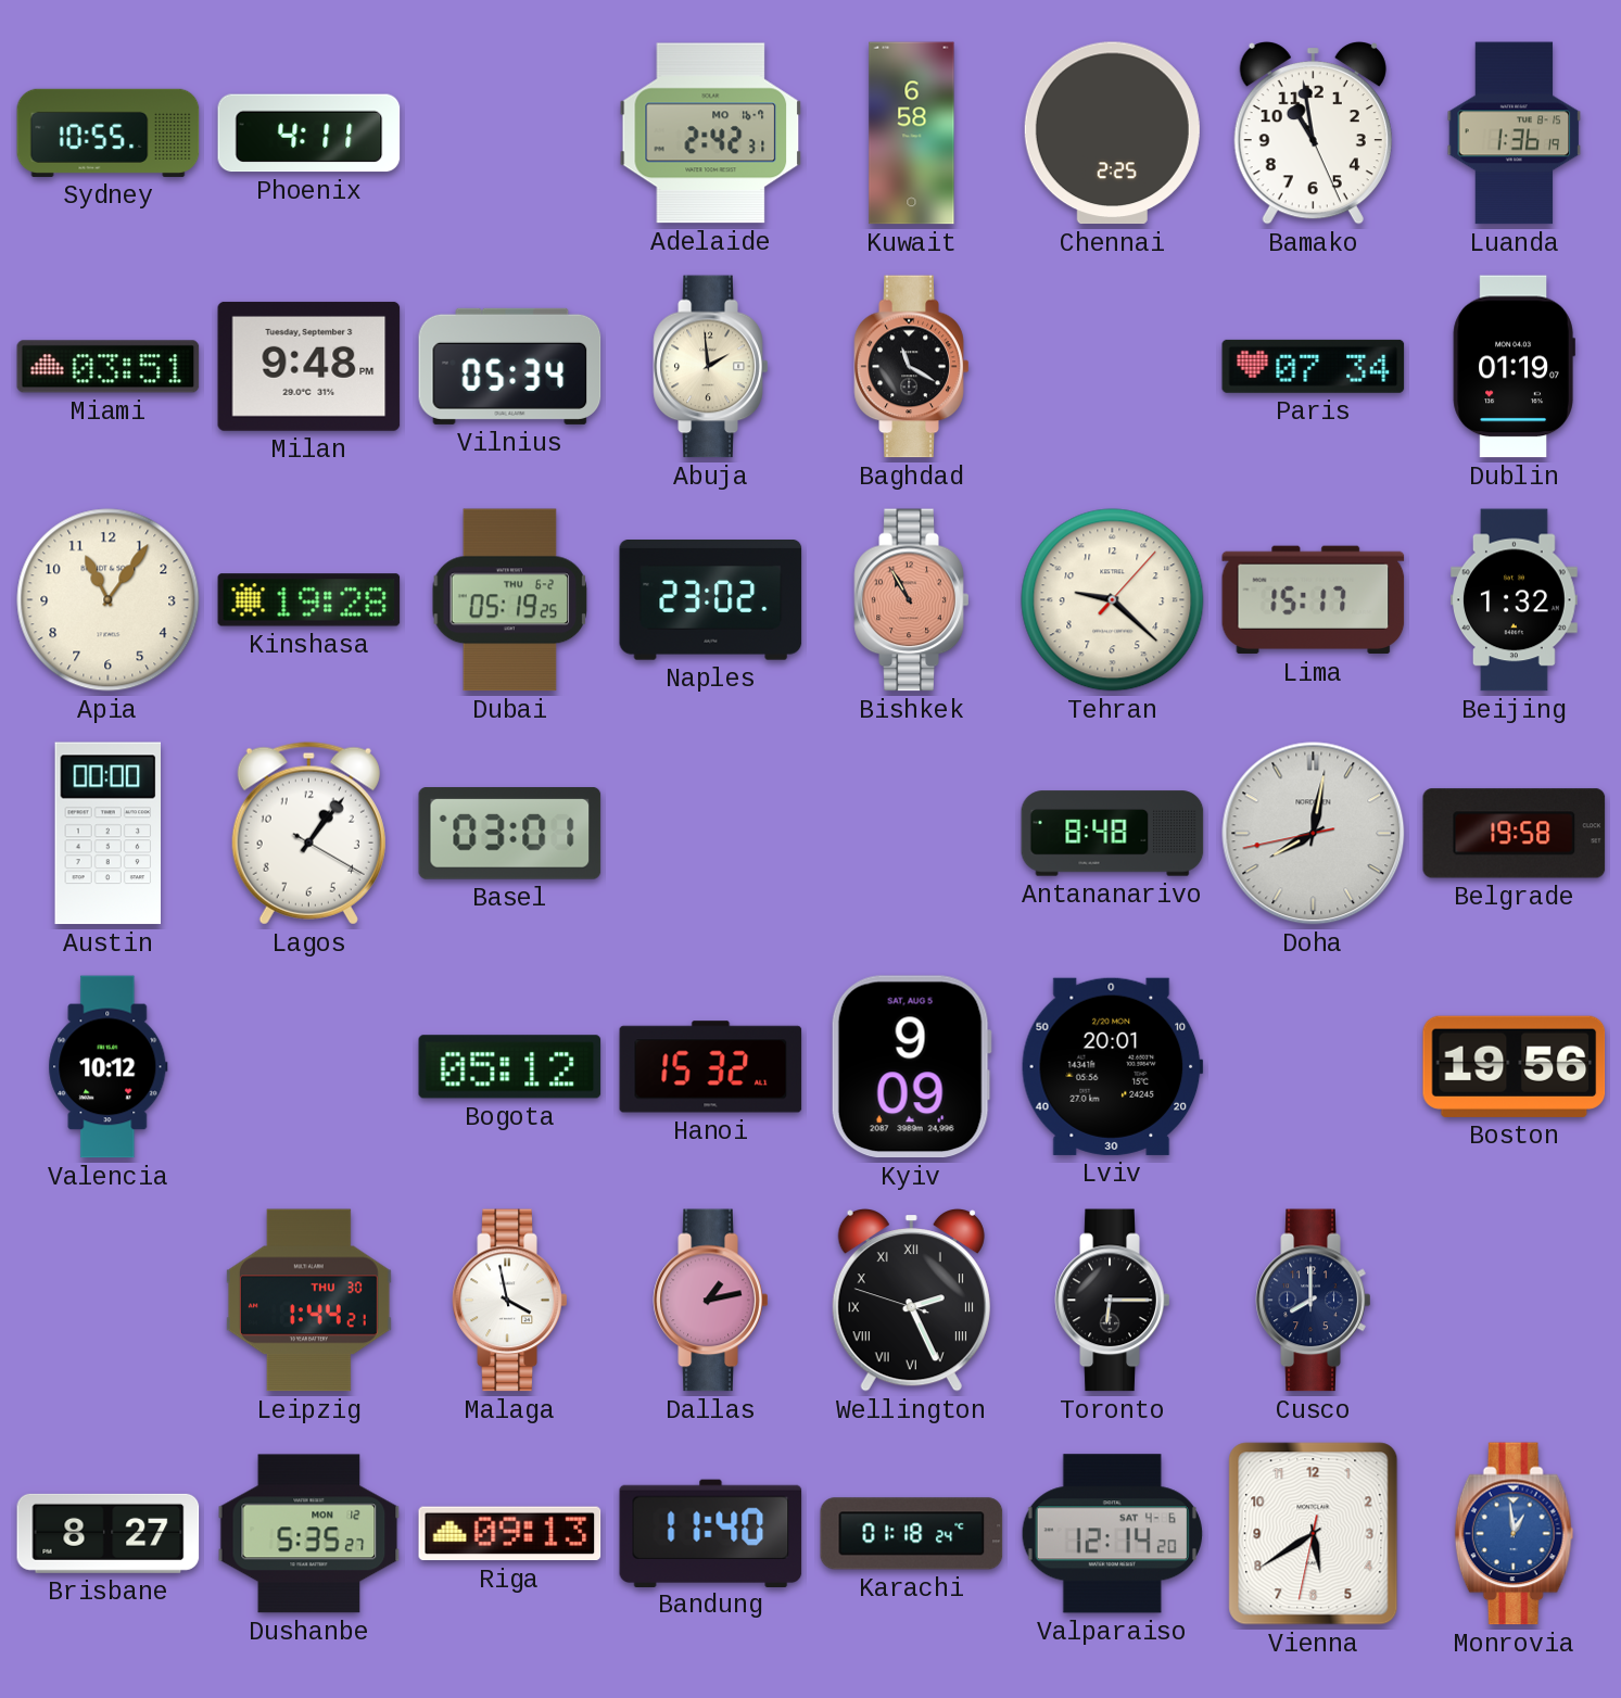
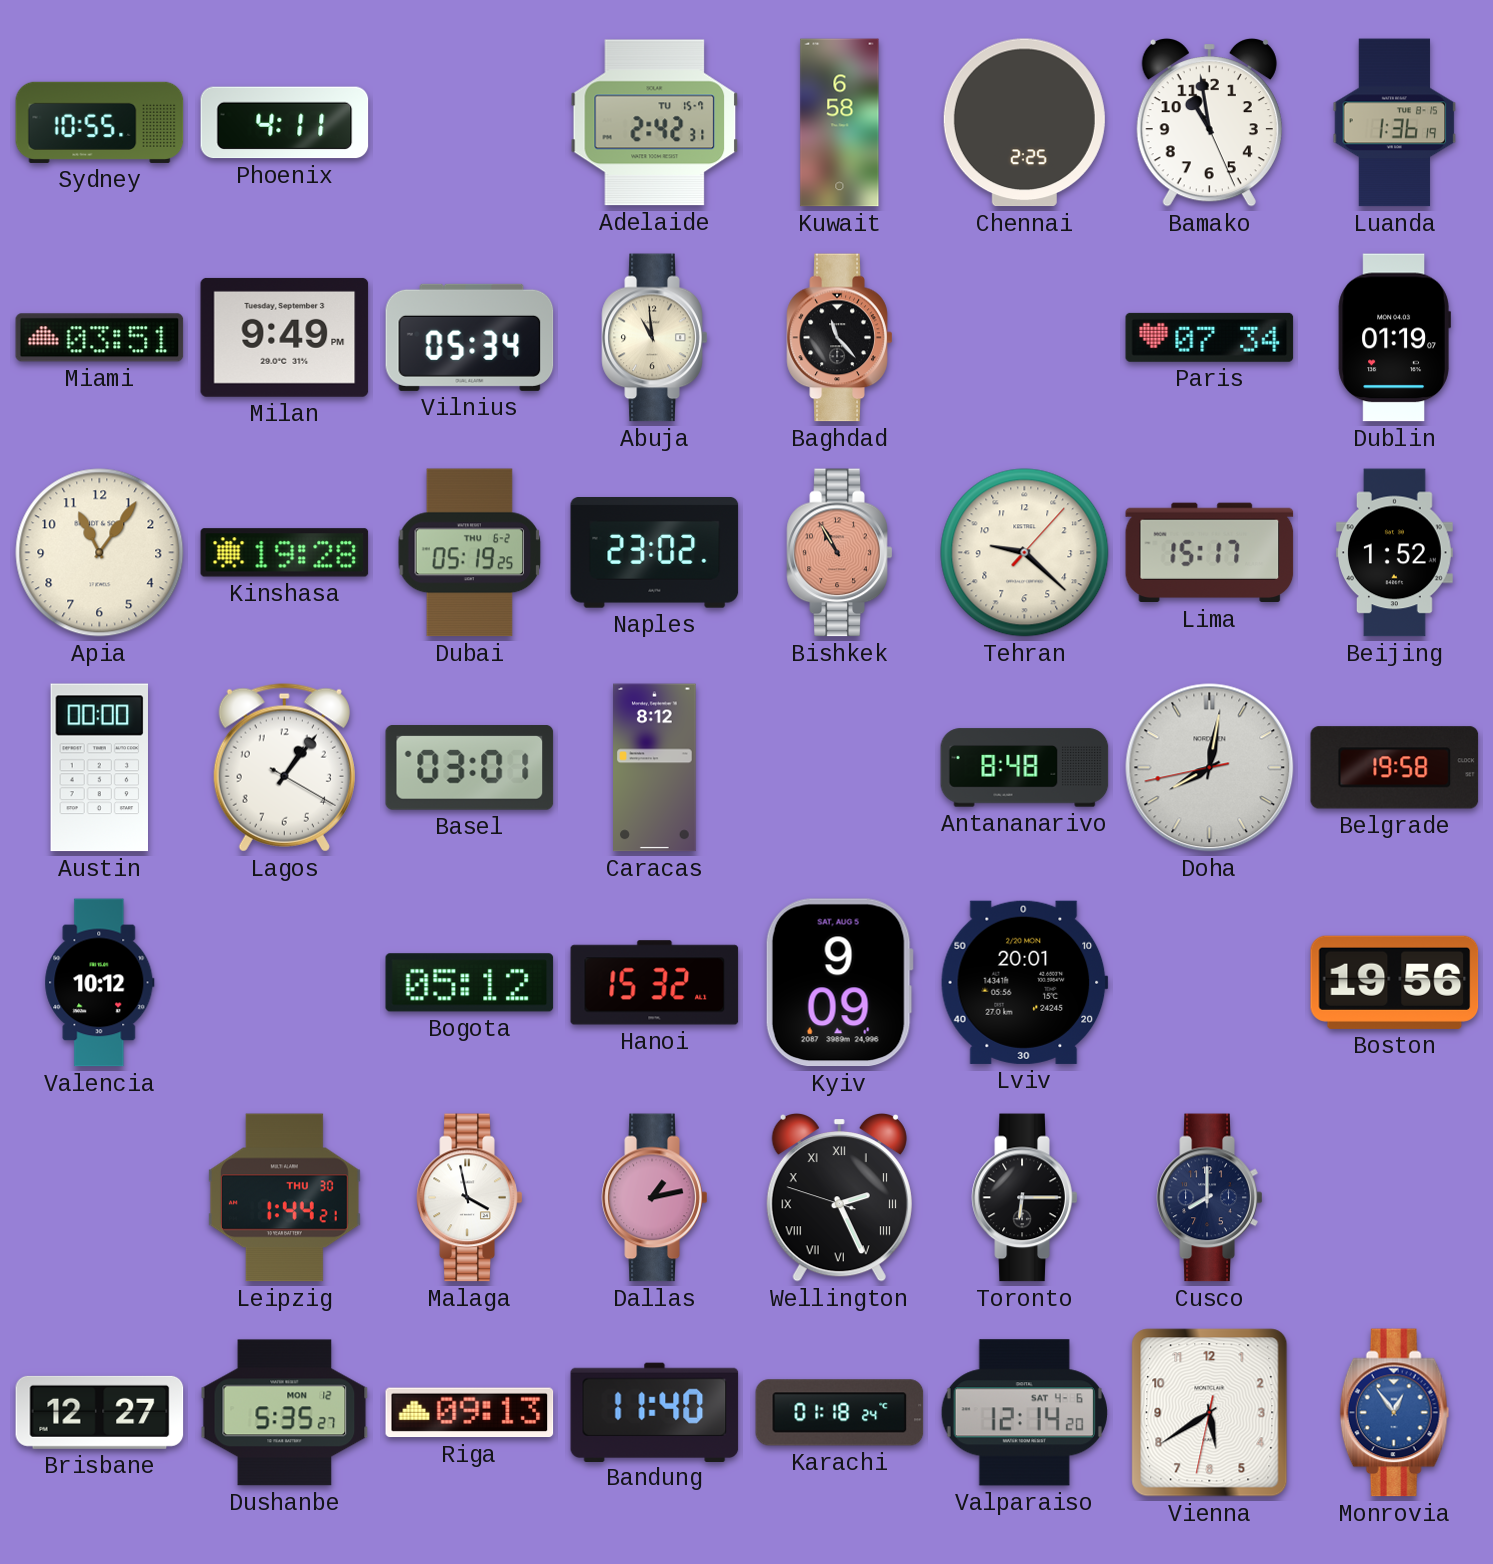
Adelaide date: MO 16-7 -> TU 15-7
Milan: 9:48 -> 9:49
Abuja: 1:59 -> 10:59
Baghdad: 11:20 -> 11:23
Beijing: 1:32 -> 1:52
Caracas: none -> 8:12
Brisbane: 8:27 -> 12:27
Monrovia: 12:59 -> 12:54
